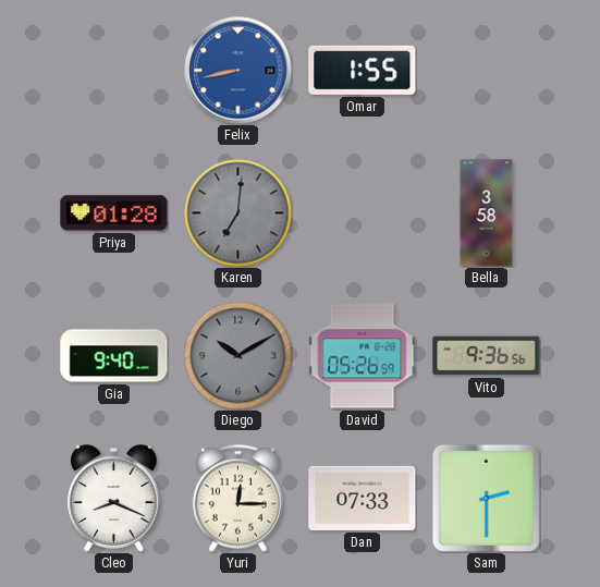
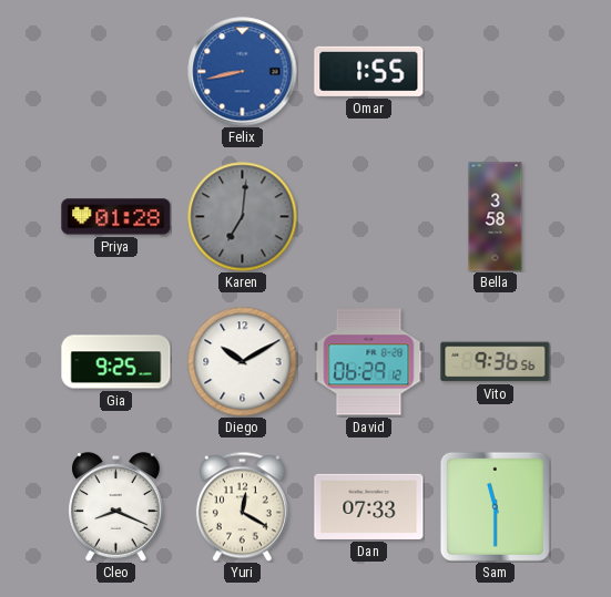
Gia: 9:40 -> 9:25
Diego dial: grey -> white
David: 05:26 -> 06:29
Yuri: 12:15 -> 12:20
Sam: 2:30 -> 11:30
